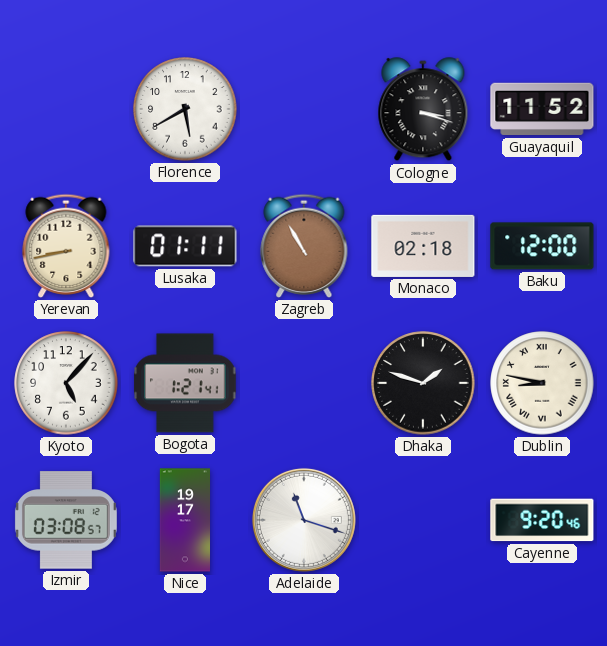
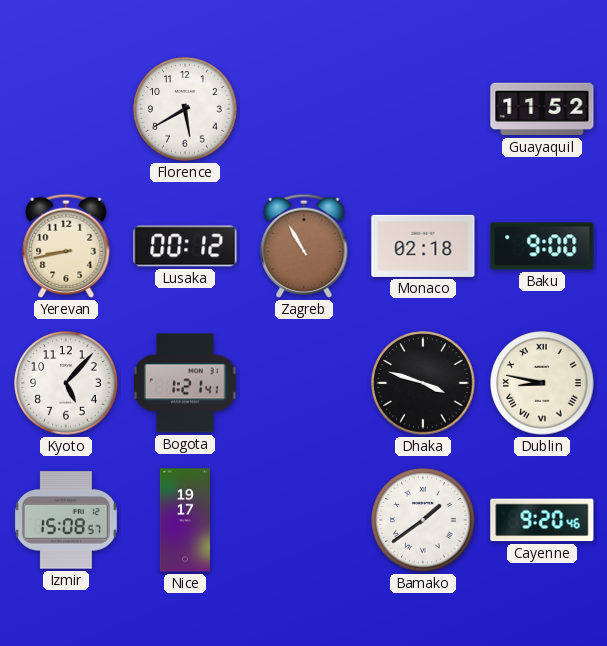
Cologne: 3:18 -> none
Lusaka: 01:11 -> 00:12
Baku: 12:00 -> 9:00
Dhaka: 1:48 -> 3:48
Izmir: 03:08 -> 15:08
Adelaide: 11:18 -> none
Bamako: none -> 1:39
